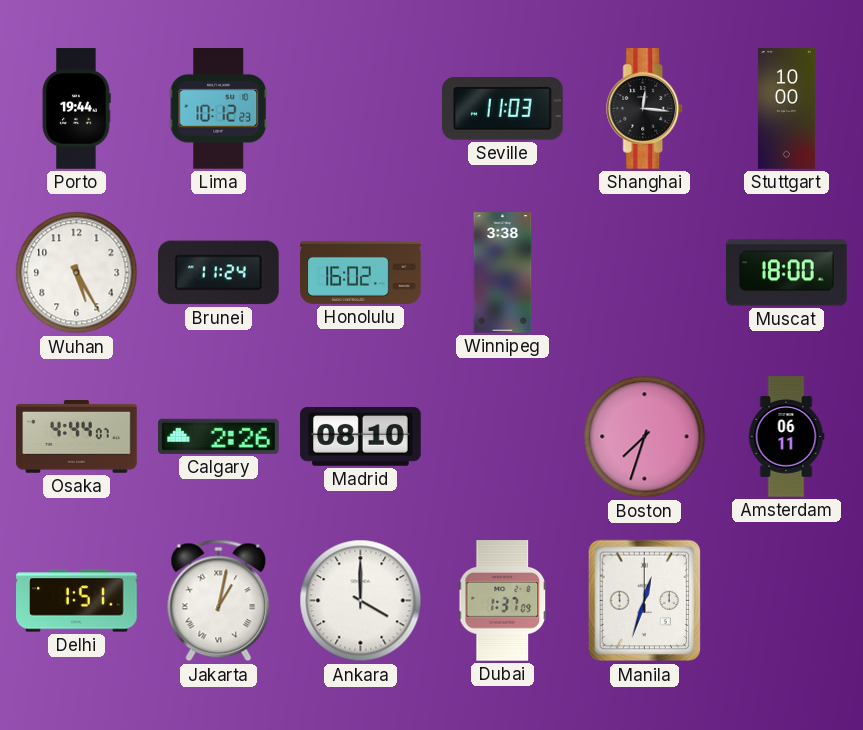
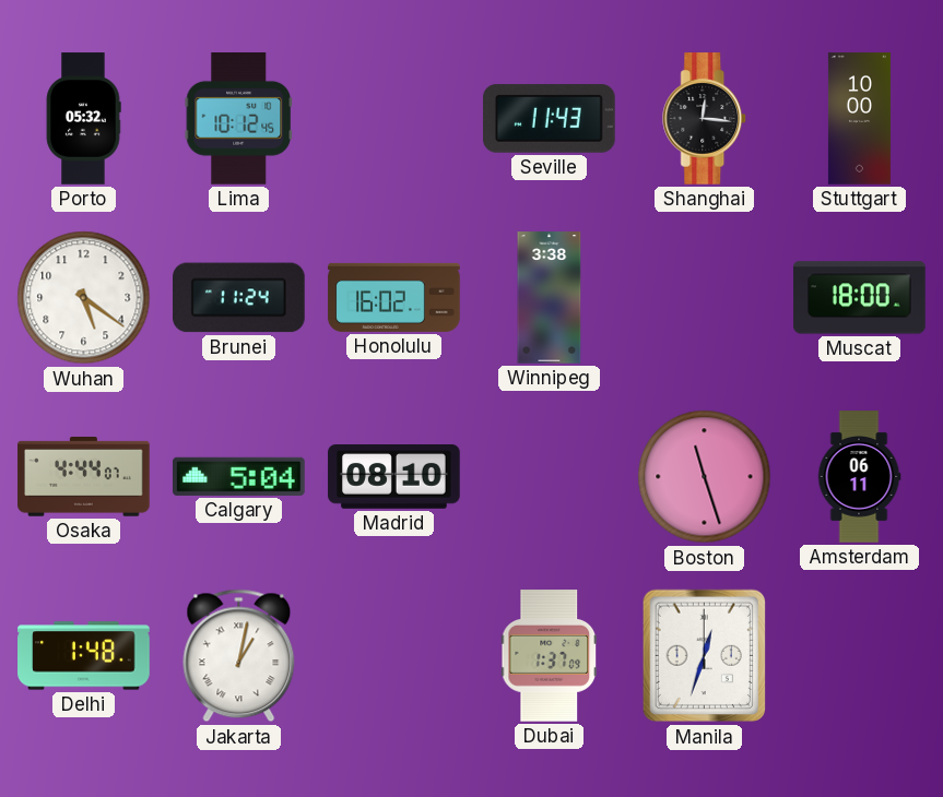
Porto: 19:44 -> 05:32
Lima: 10:12:23 -> 10:12:45
Seville: 11:03 -> 11:43
Wuhan: 5:25 -> 5:21
Calgary: 2:26 -> 5:04
Boston: 7:33 -> 11:27
Delhi: 1:51 -> 1:48
Ankara: 4:00 -> none
